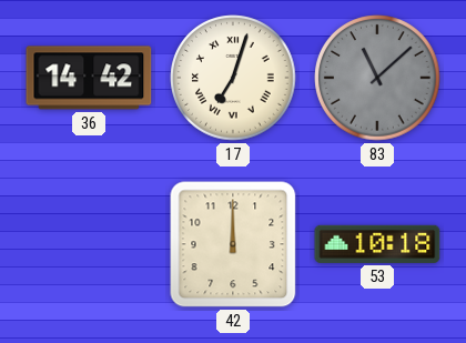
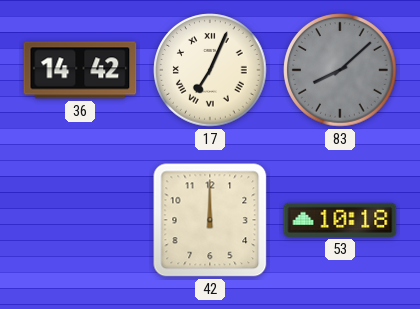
17: 7:03 -> 7:04
83: 11:08 -> 8:08
